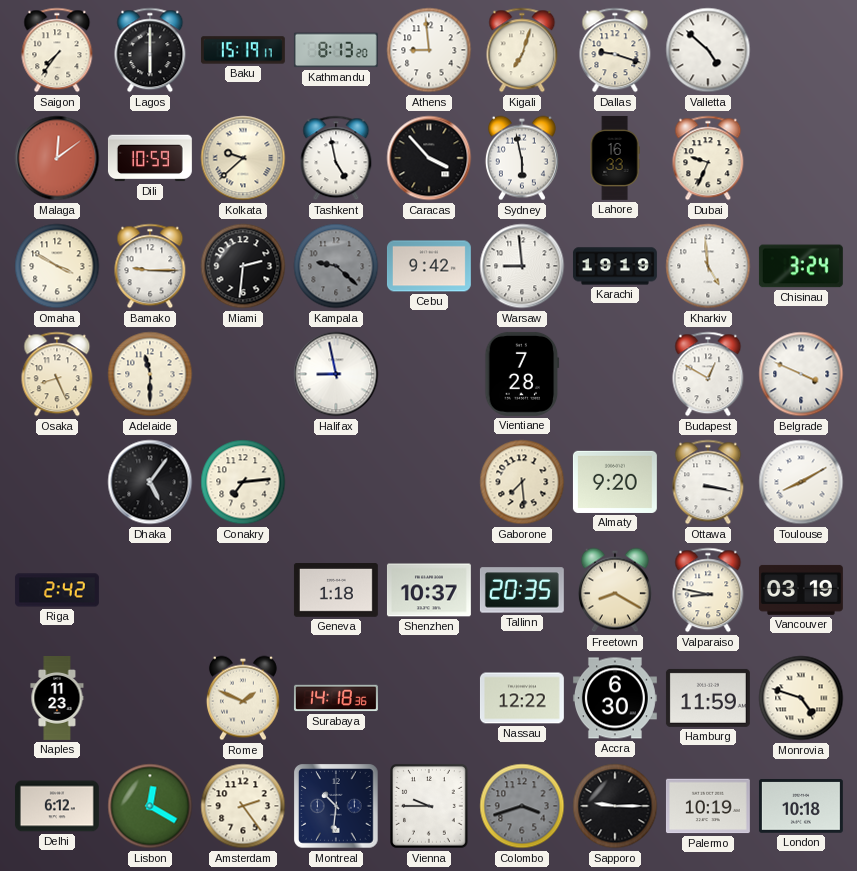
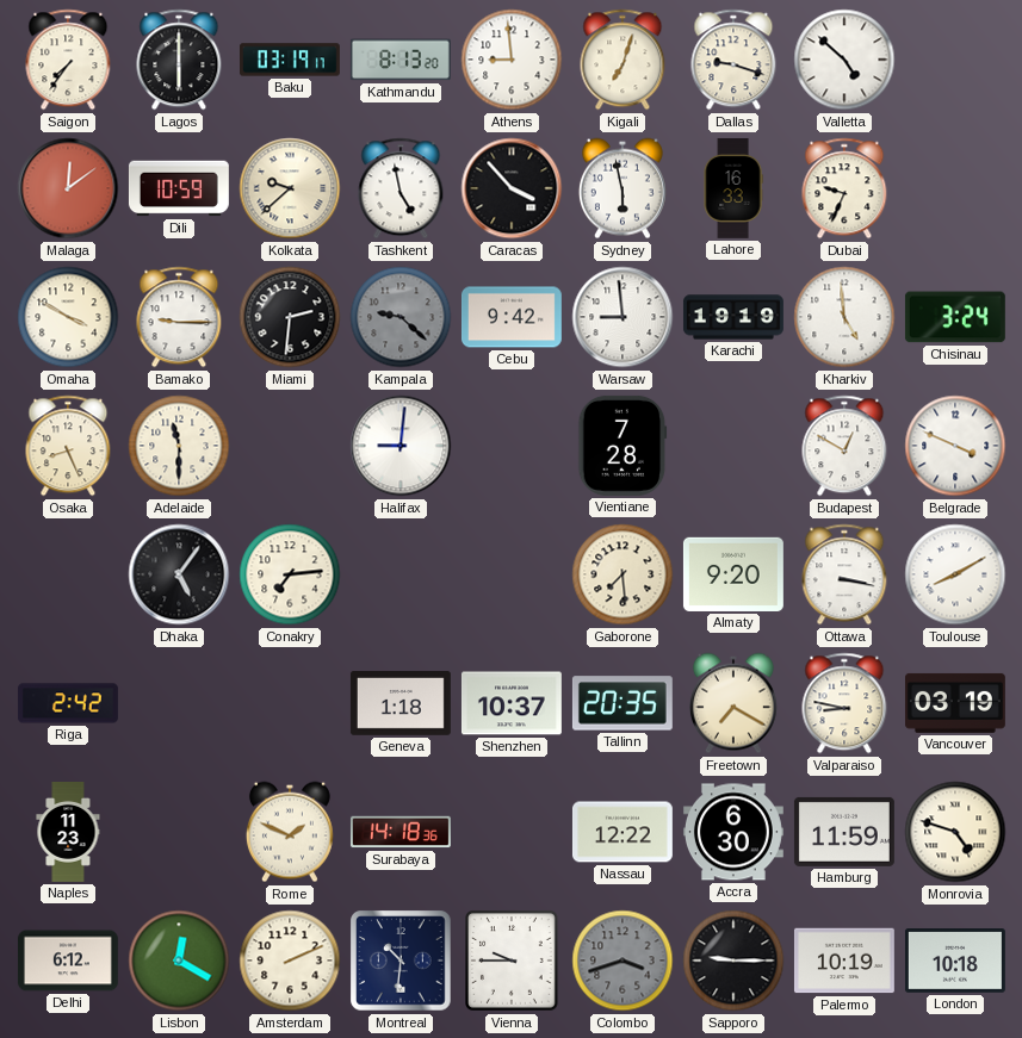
Baku: 15:19 -> 03:19
Halifax: 8:58 -> 9:01
Freetown: 8:20 -> 7:20
Amsterdam: 2:24 -> 2:11
